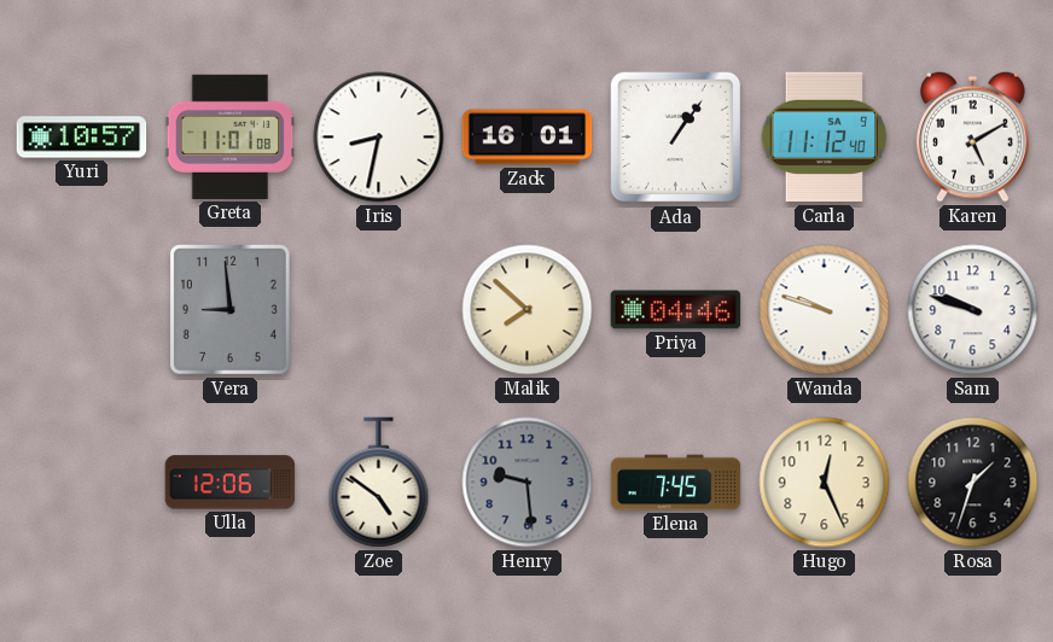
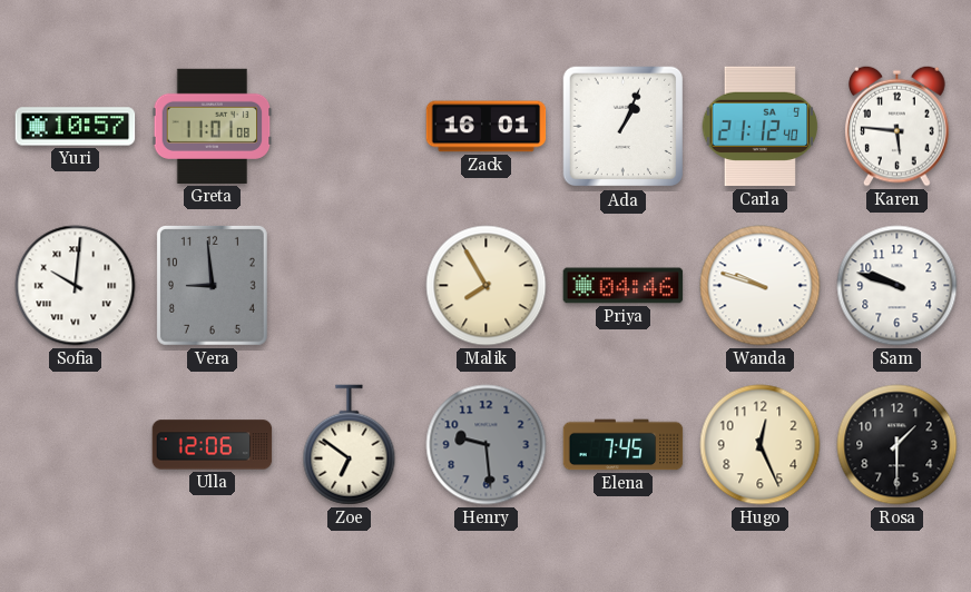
Iris: 8:32 -> none
Ada: 1:06 -> 1:04
Carla: 11:12 -> 21:12
Karen: 5:10 -> 5:46
Sofia: none -> 10:01
Malik: 7:52 -> 7:55
Zoe: 4:51 -> 6:51
Rosa: 1:33 -> 1:30
